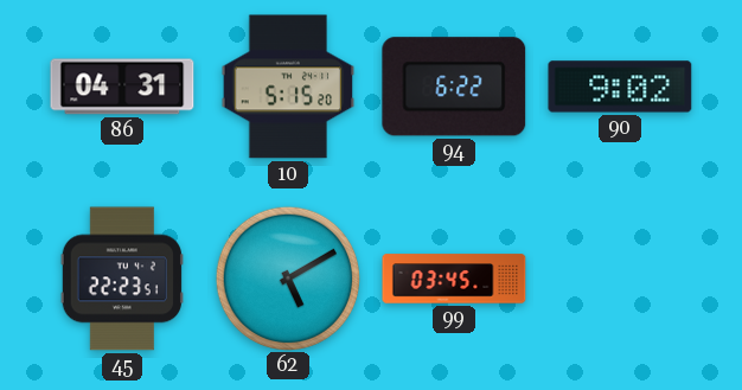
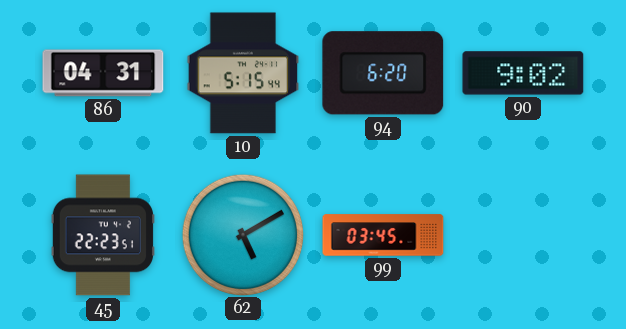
10: 5:15:20 -> 5:15:44
94: 6:22 -> 6:20
